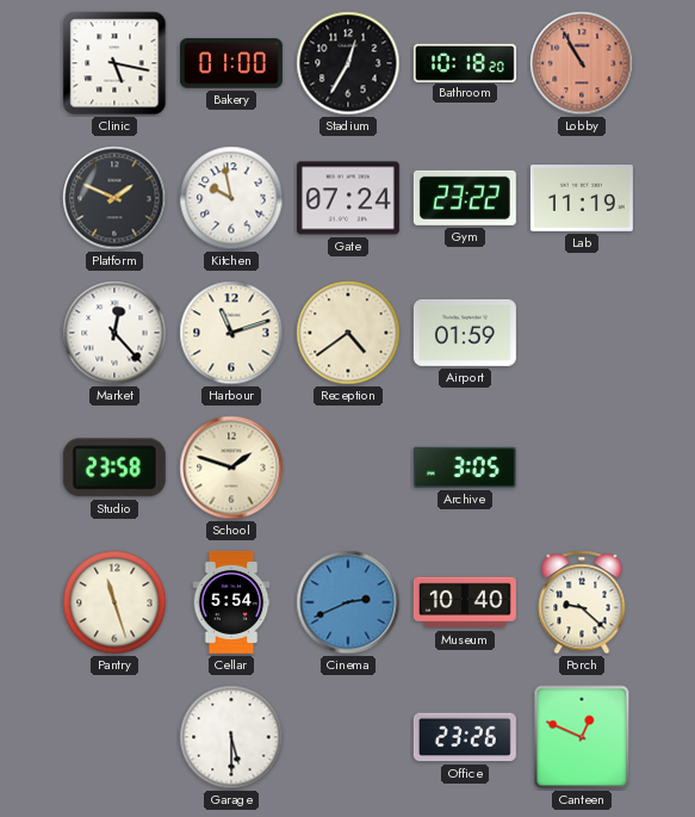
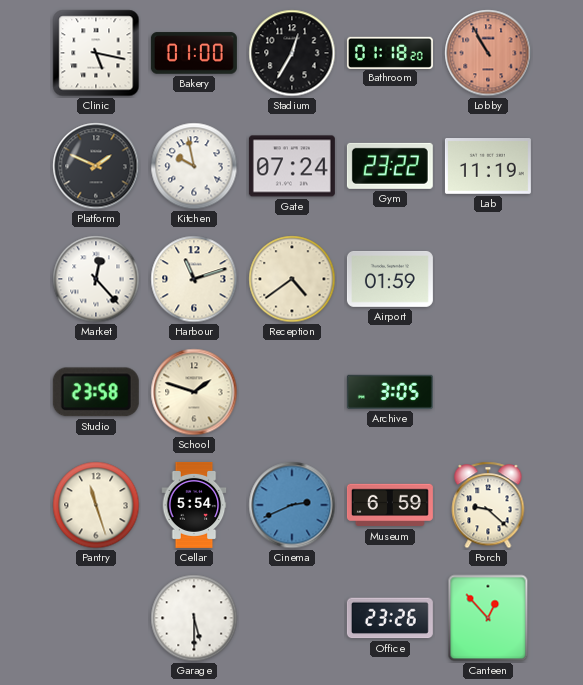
Bathroom: 10:18 -> 01:18
Museum: 10:40 -> 6:59
Canteen: 12:49 -> 12:53
